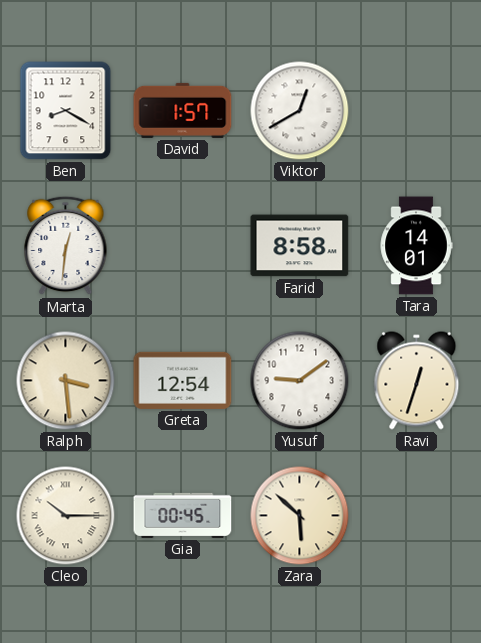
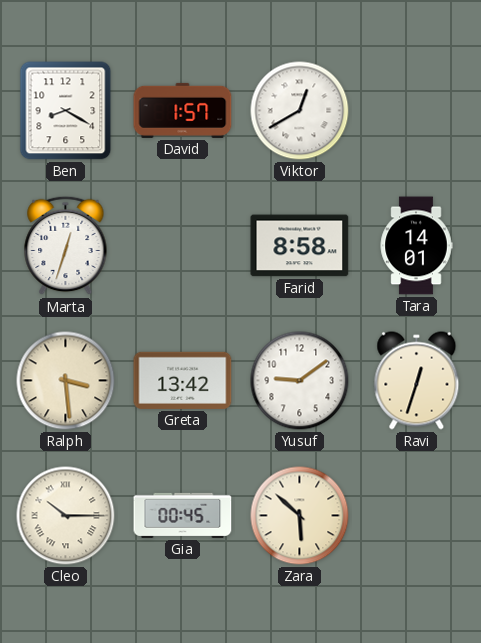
Marta: 12:31 -> 12:33
Greta: 12:54 -> 13:42
